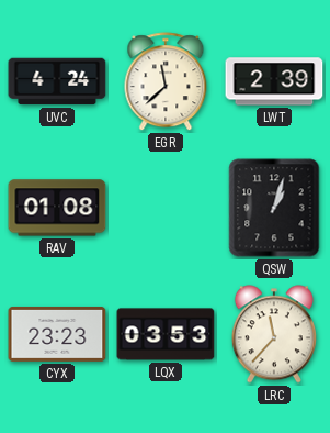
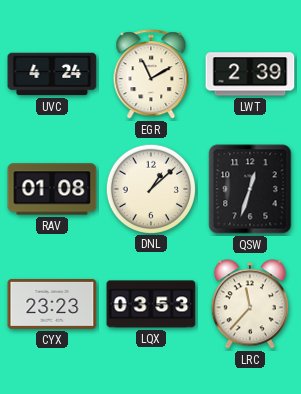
EGR: 11:38 -> 11:10
DNL: none -> 1:08
QSW: 1:03 -> 12:33
